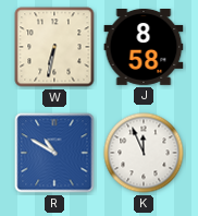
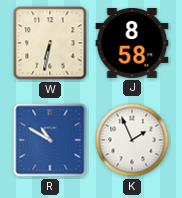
K: 11:56 -> 1:56
